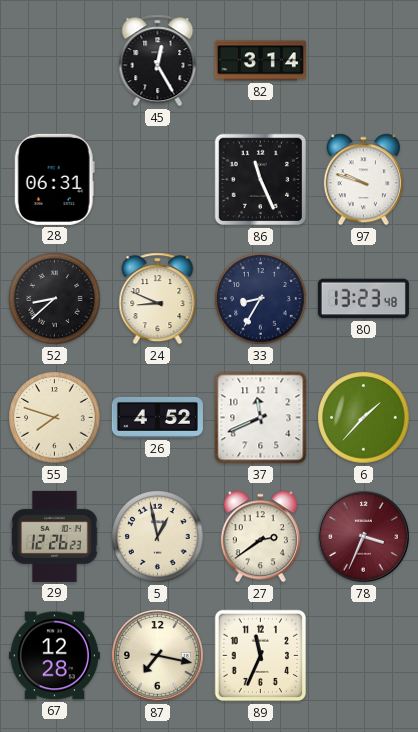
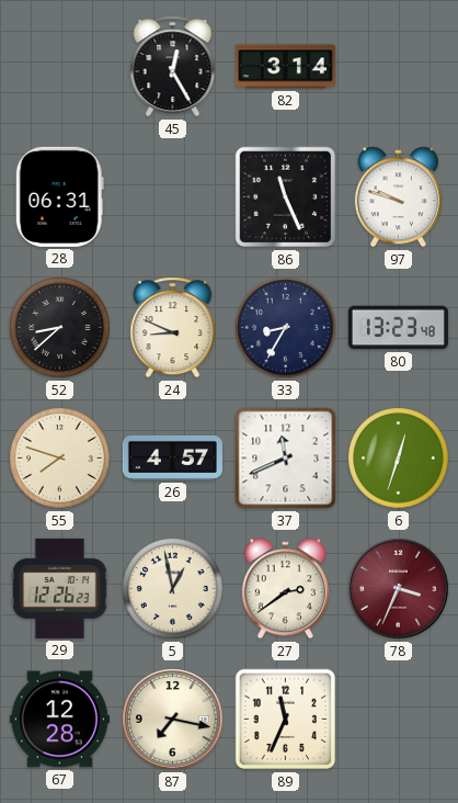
26: 4:52 -> 4:57
6: 1:37 -> 12:33
